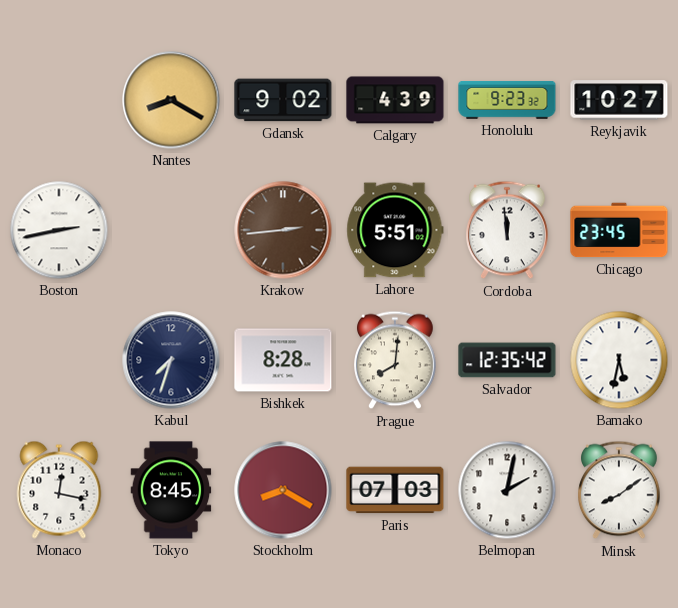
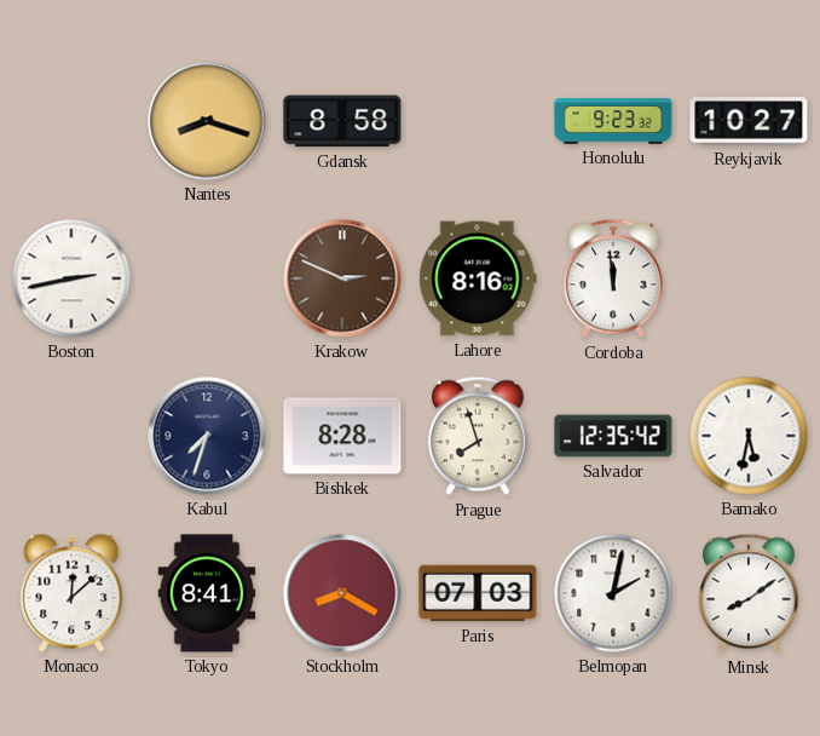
Nantes: 8:20 -> 8:18
Gdansk: 9:02 -> 8:58
Calgary: 4:39 -> none
Krakow: 2:44 -> 2:49
Lahore: 5:51 -> 8:16
Chicago: 23:45 -> none
Prague: 8:01 -> 7:57
Monaco: 12:17 -> 12:08
Tokyo: 8:45 -> 8:41
